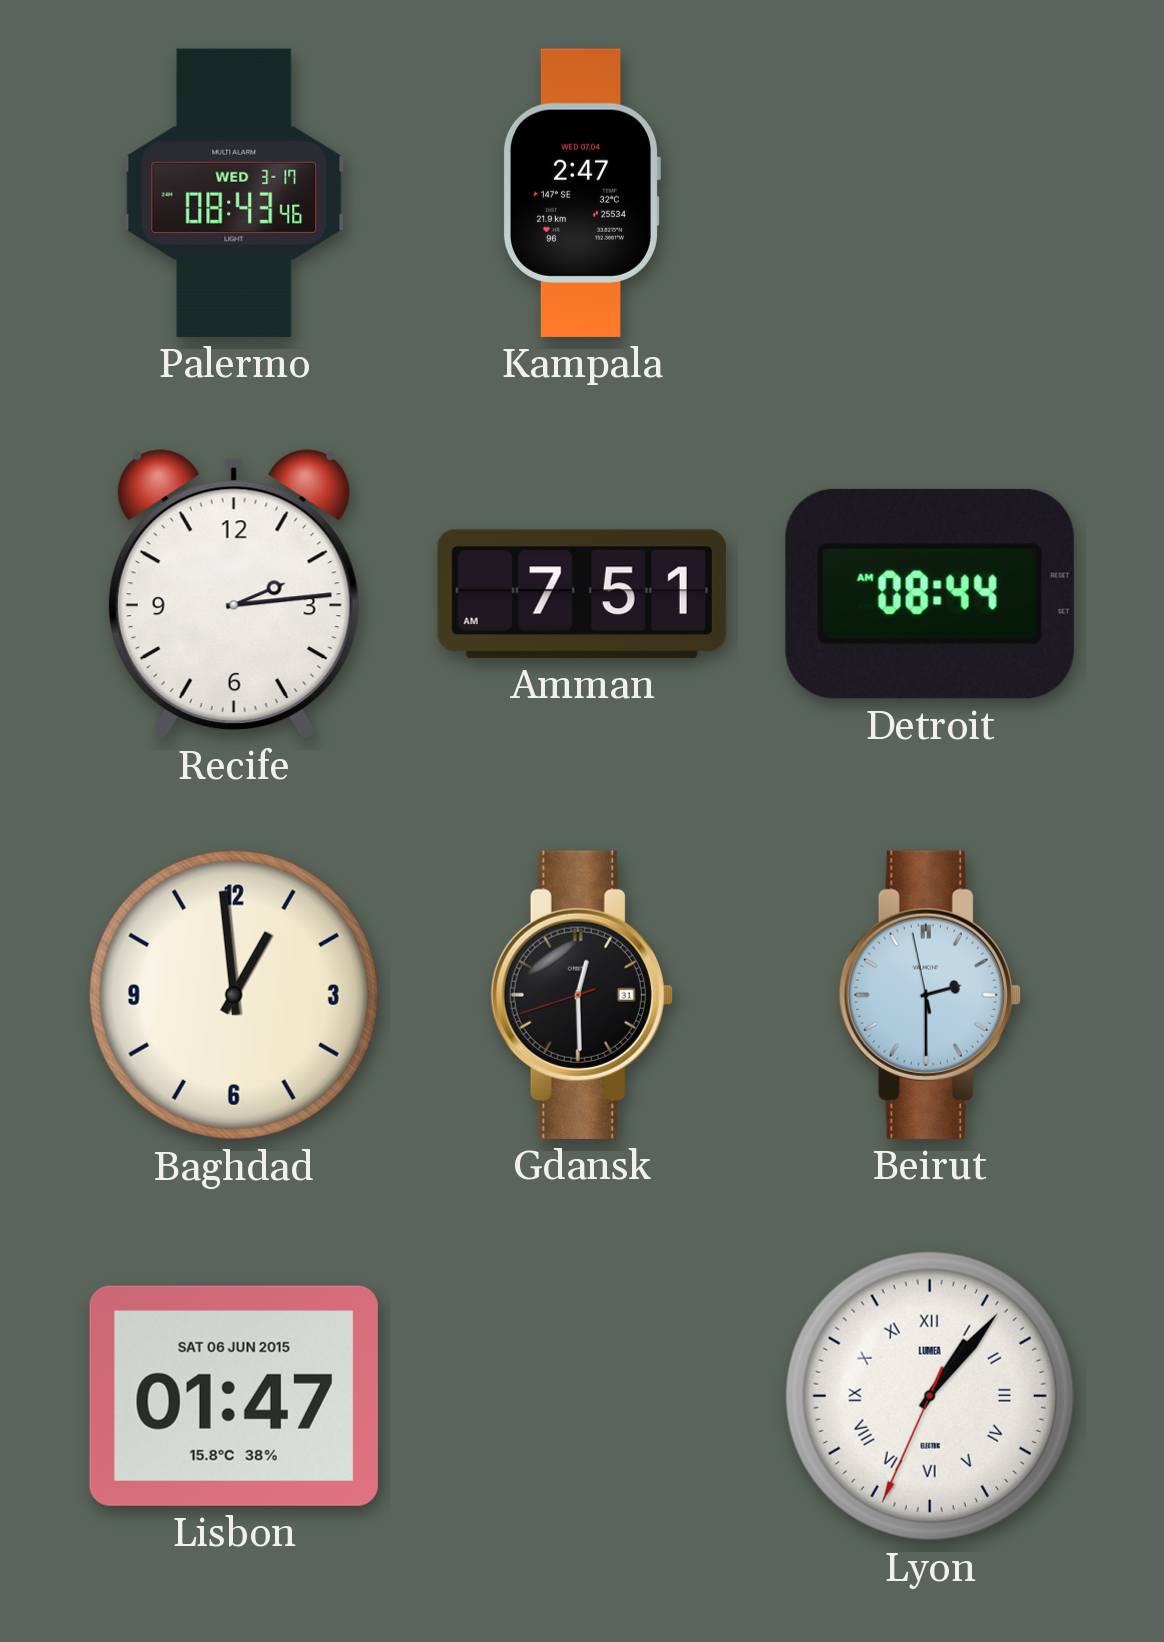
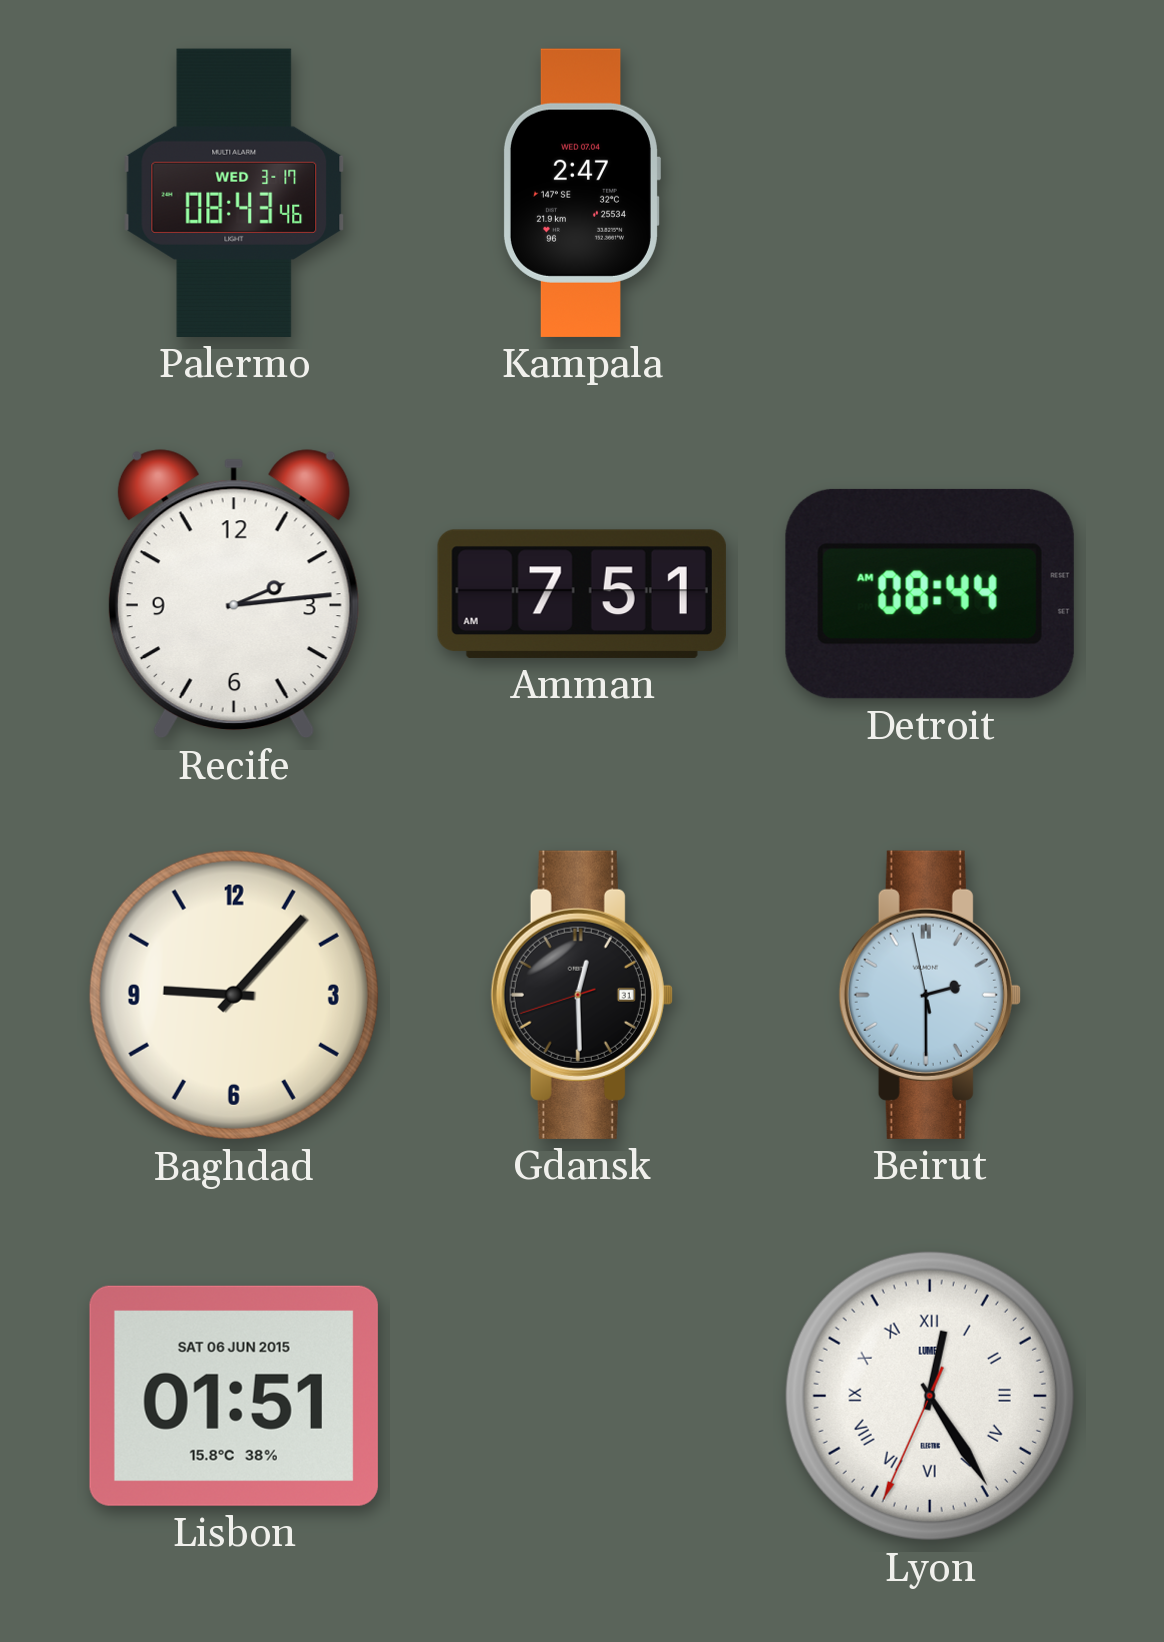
Baghdad: 12:59 -> 9:07
Lisbon: 01:47 -> 01:51
Lyon: 1:06 -> 12:24
